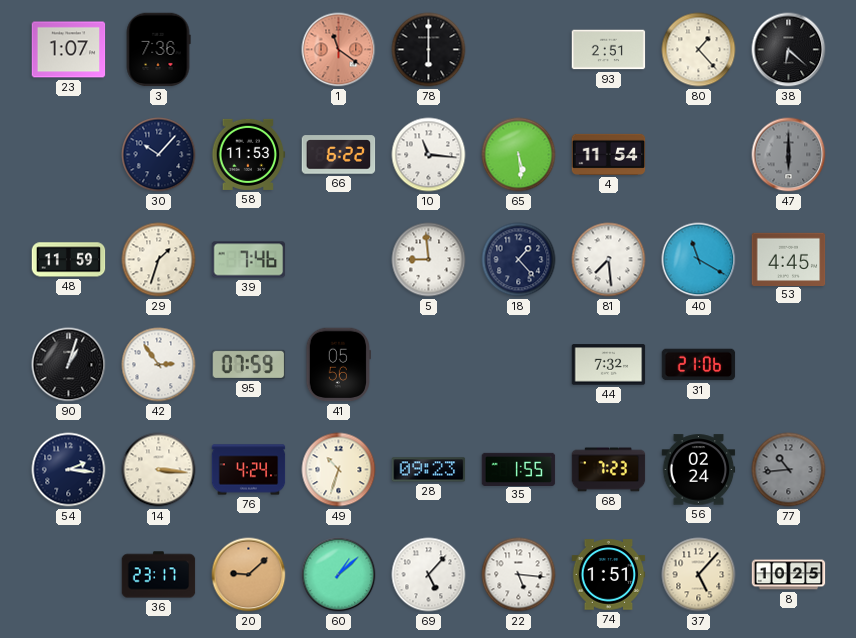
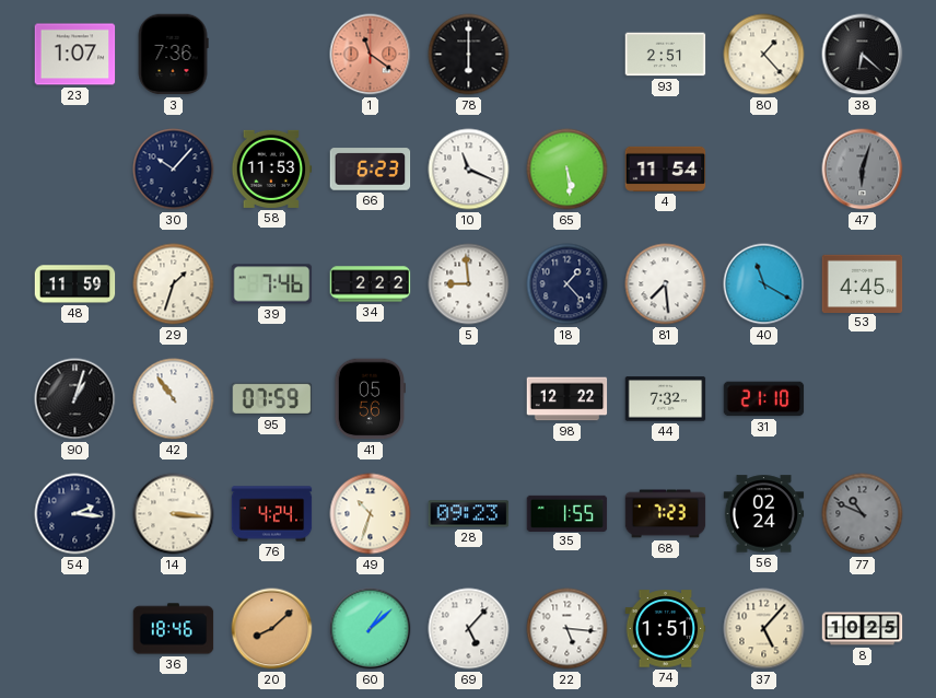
66: 6:22 -> 6:23
10: 11:16 -> 11:19
47: 6:00 -> 6:03
34: none -> 2:22
42: 2:54 -> 10:54
98: none -> 12:22
31: 21:06 -> 21:10
77: 10:44 -> 10:49
36: 23:17 -> 18:46
20: 9:08 -> 8:08
